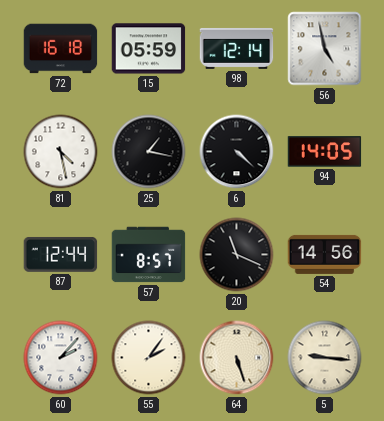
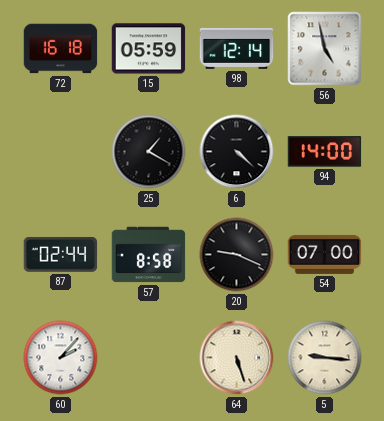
81: 4:28 -> none
25: 1:17 -> 1:20
94: 14:05 -> 14:00
87: 12:44 -> 02:44
57: 8:57 -> 8:58
20: 11:19 -> 9:19
54: 14:56 -> 07:00
55: 2:06 -> none
